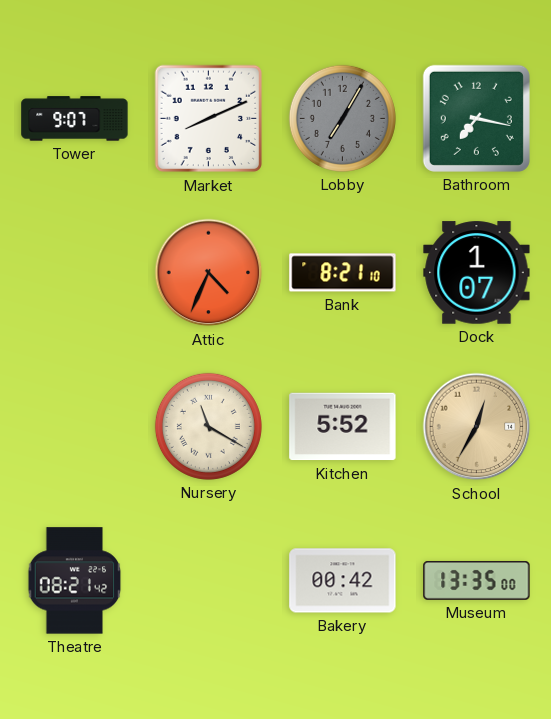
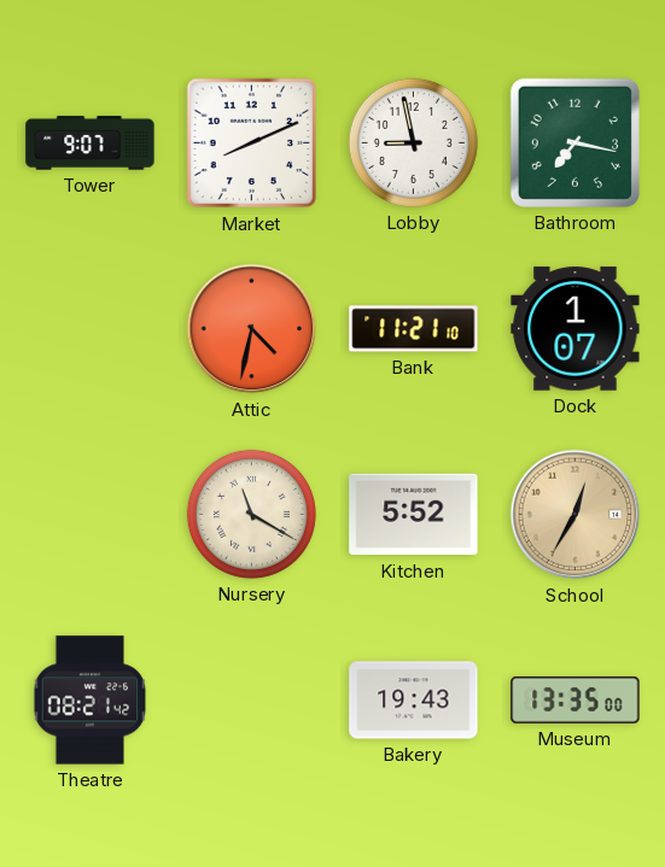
Lobby: 7:05 -> 8:58
Lobby dial: grey -> white
Attic: 4:34 -> 4:32
Bank: 8:21 -> 11:21
Bakery: 00:42 -> 19:43
